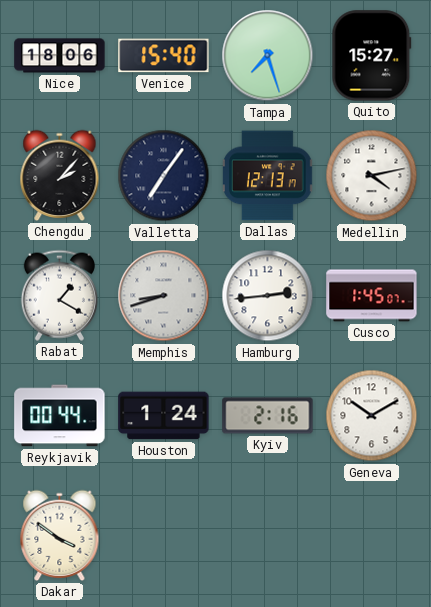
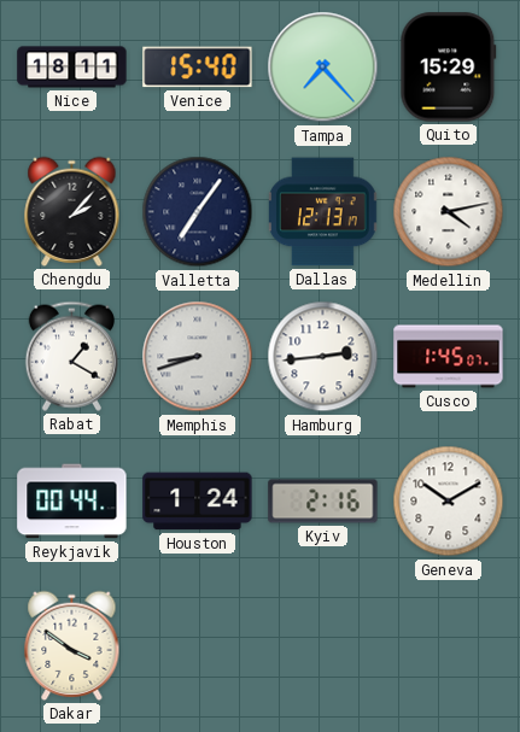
Nice: 18:06 -> 18:11
Tampa: 7:27 -> 7:23
Quito: 15:27 -> 15:29
